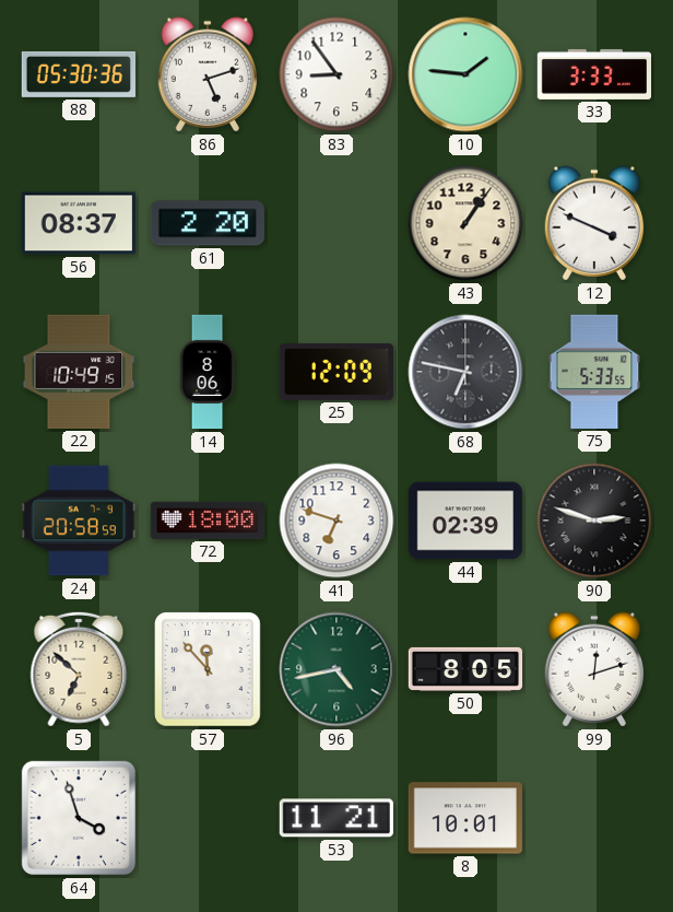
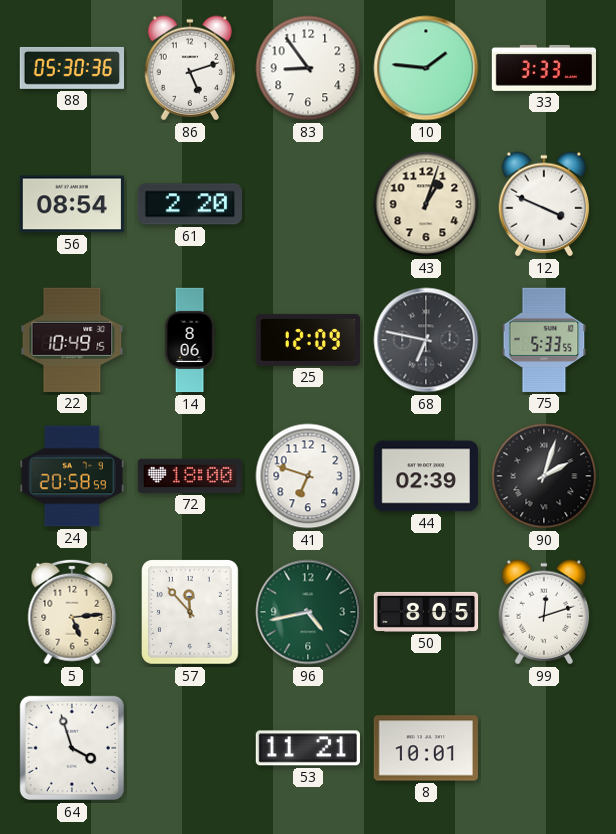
56: 08:37 -> 08:54
43: 1:06 -> 1:03
90: 2:48 -> 2:03
5: 6:52 -> 5:14
